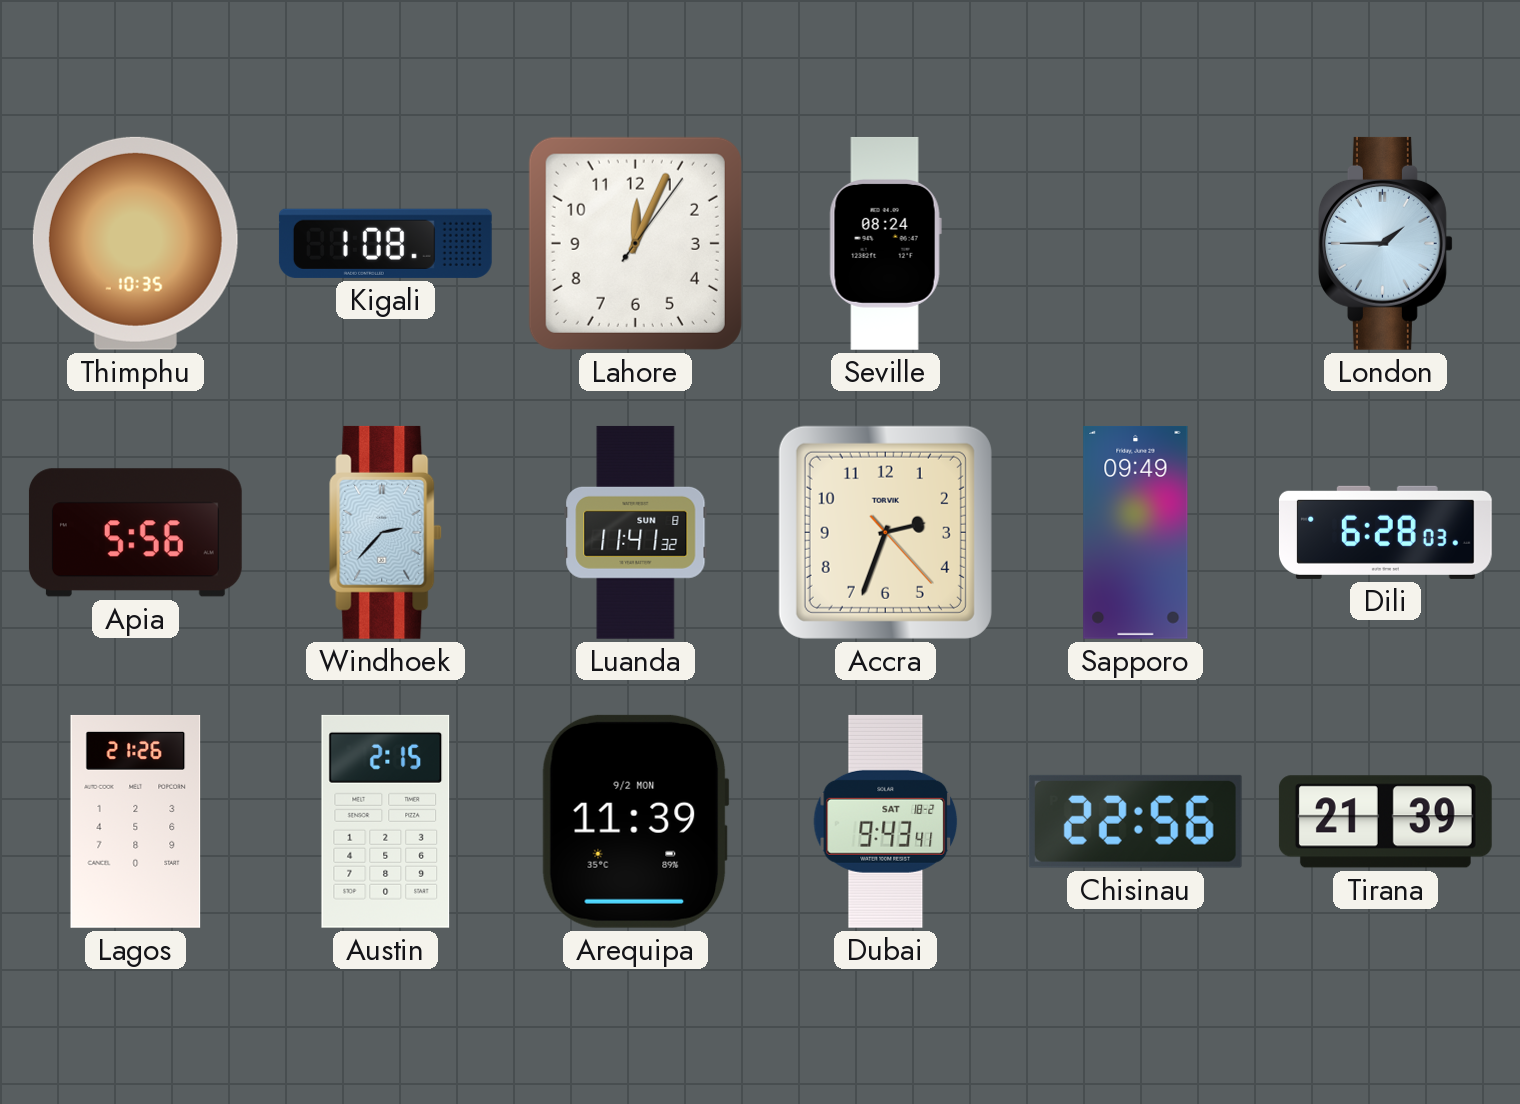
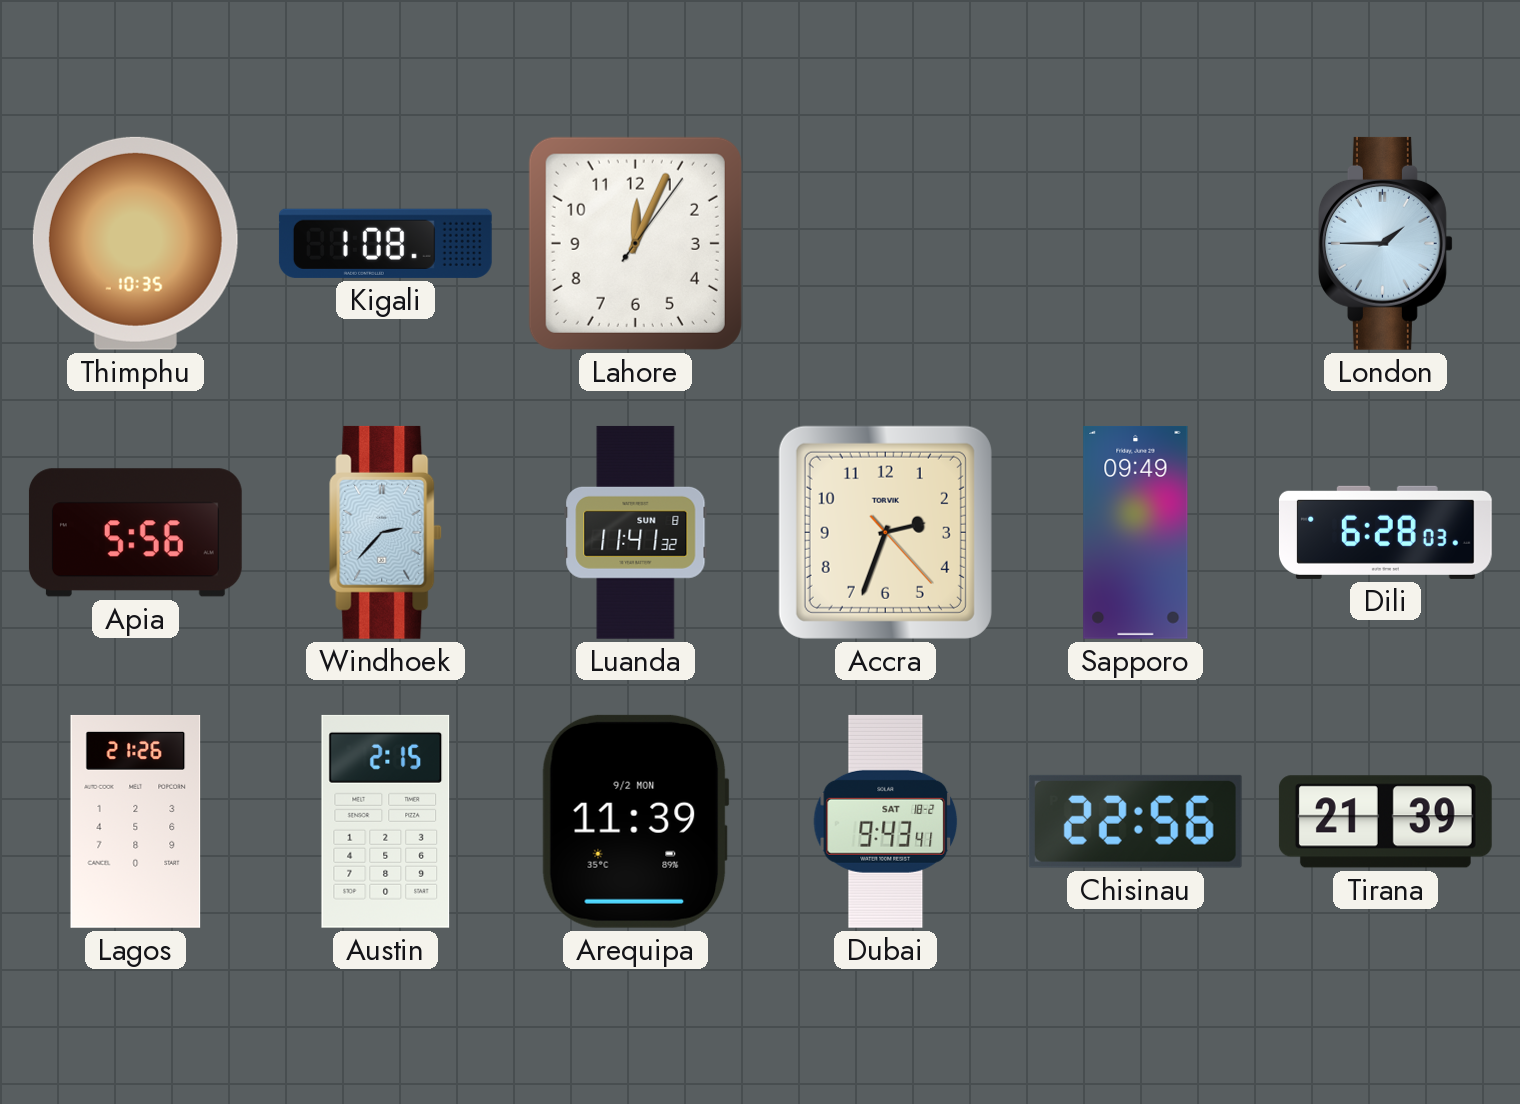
Seville: 08:24 -> none
